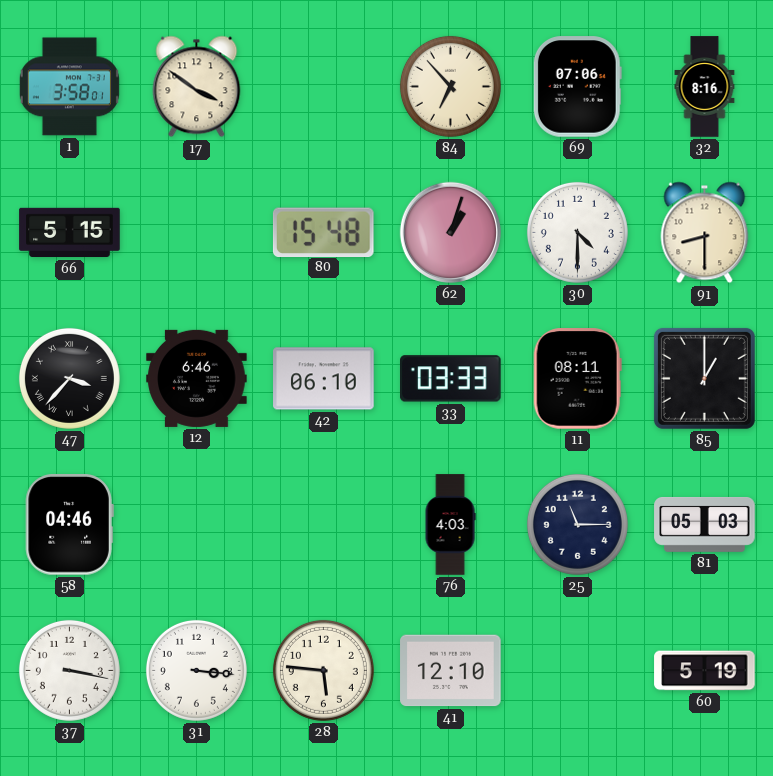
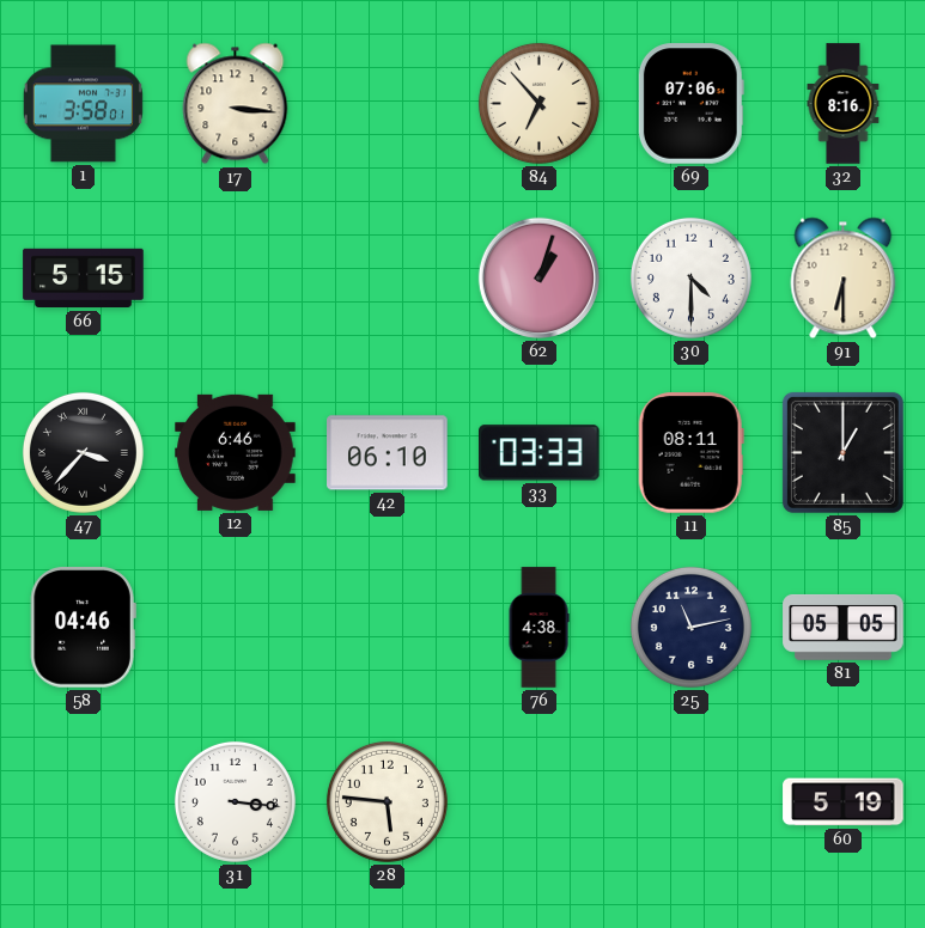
17: 3:51 -> 3:16
80: 15:48 -> none
91: 8:30 -> 6:30
76: 4:03 -> 4:38
25: 11:15 -> 11:13
81: 05:03 -> 05:05
37: 3:17 -> none
41: 12:10 -> none
